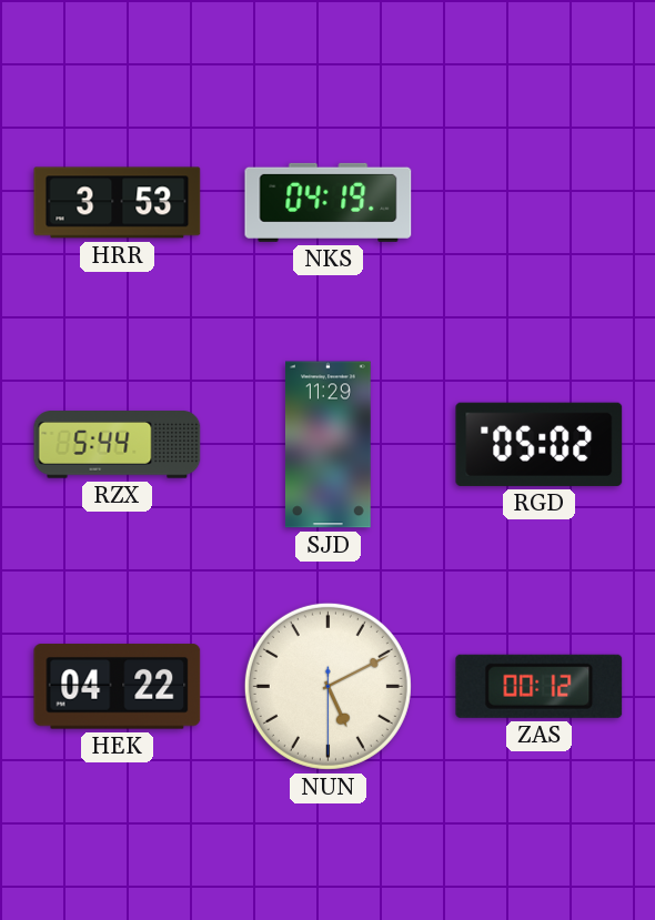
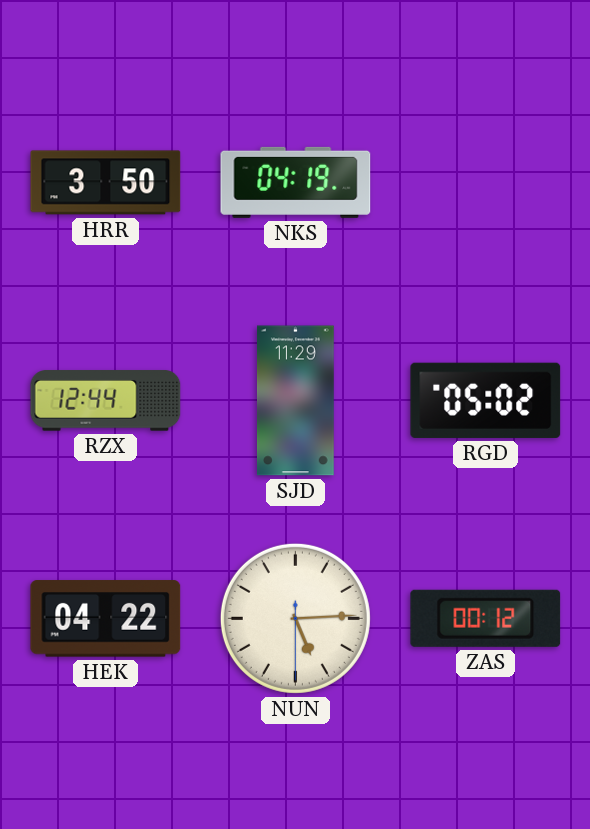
HRR: 3:53 -> 3:50
RZX: 5:44 -> 12:44
NUN: 5:10 -> 5:14
